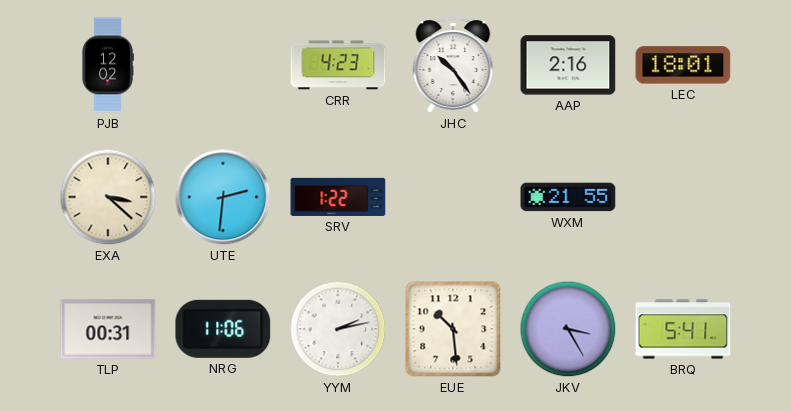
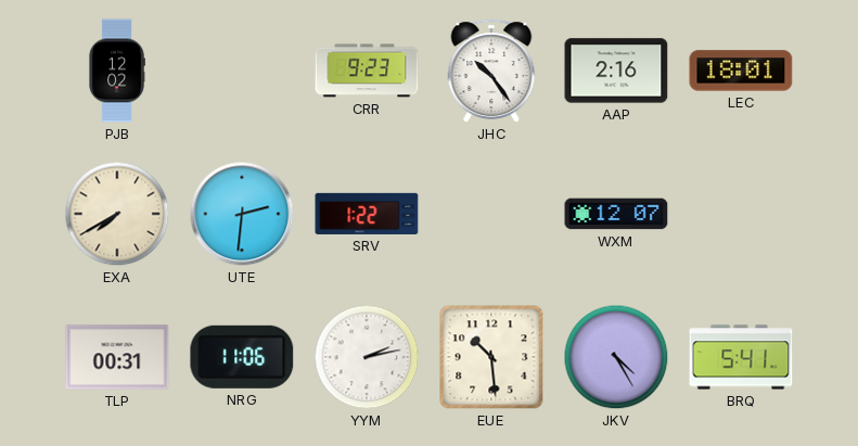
CRR: 4:23 -> 9:23
EXA: 3:22 -> 7:40
WXM: 21:55 -> 12:07
JKV: 3:25 -> 4:25
